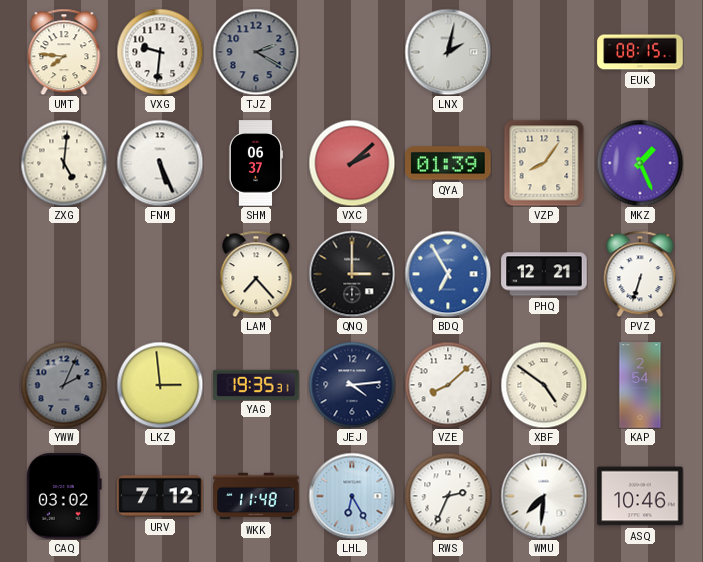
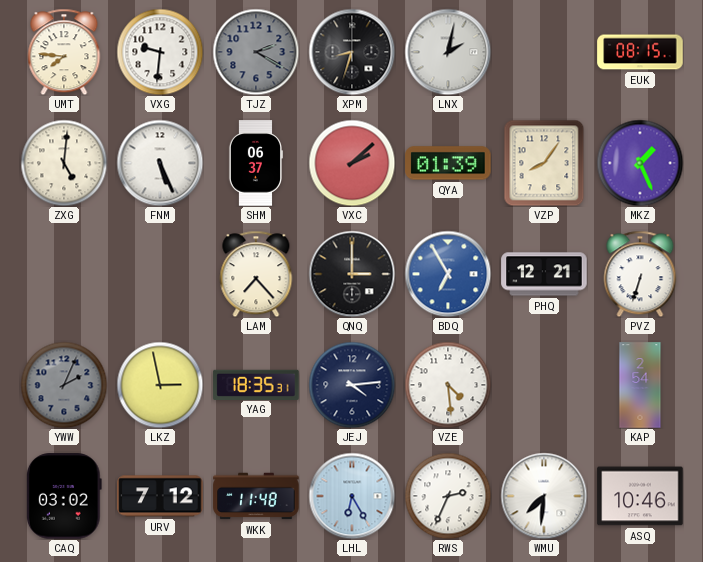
XPM: none -> 8:33
LKZ: 2:59 -> 2:58
YAG: 19:35 -> 18:35
VZE: 8:08 -> 4:29
XBF: 4:51 -> none
